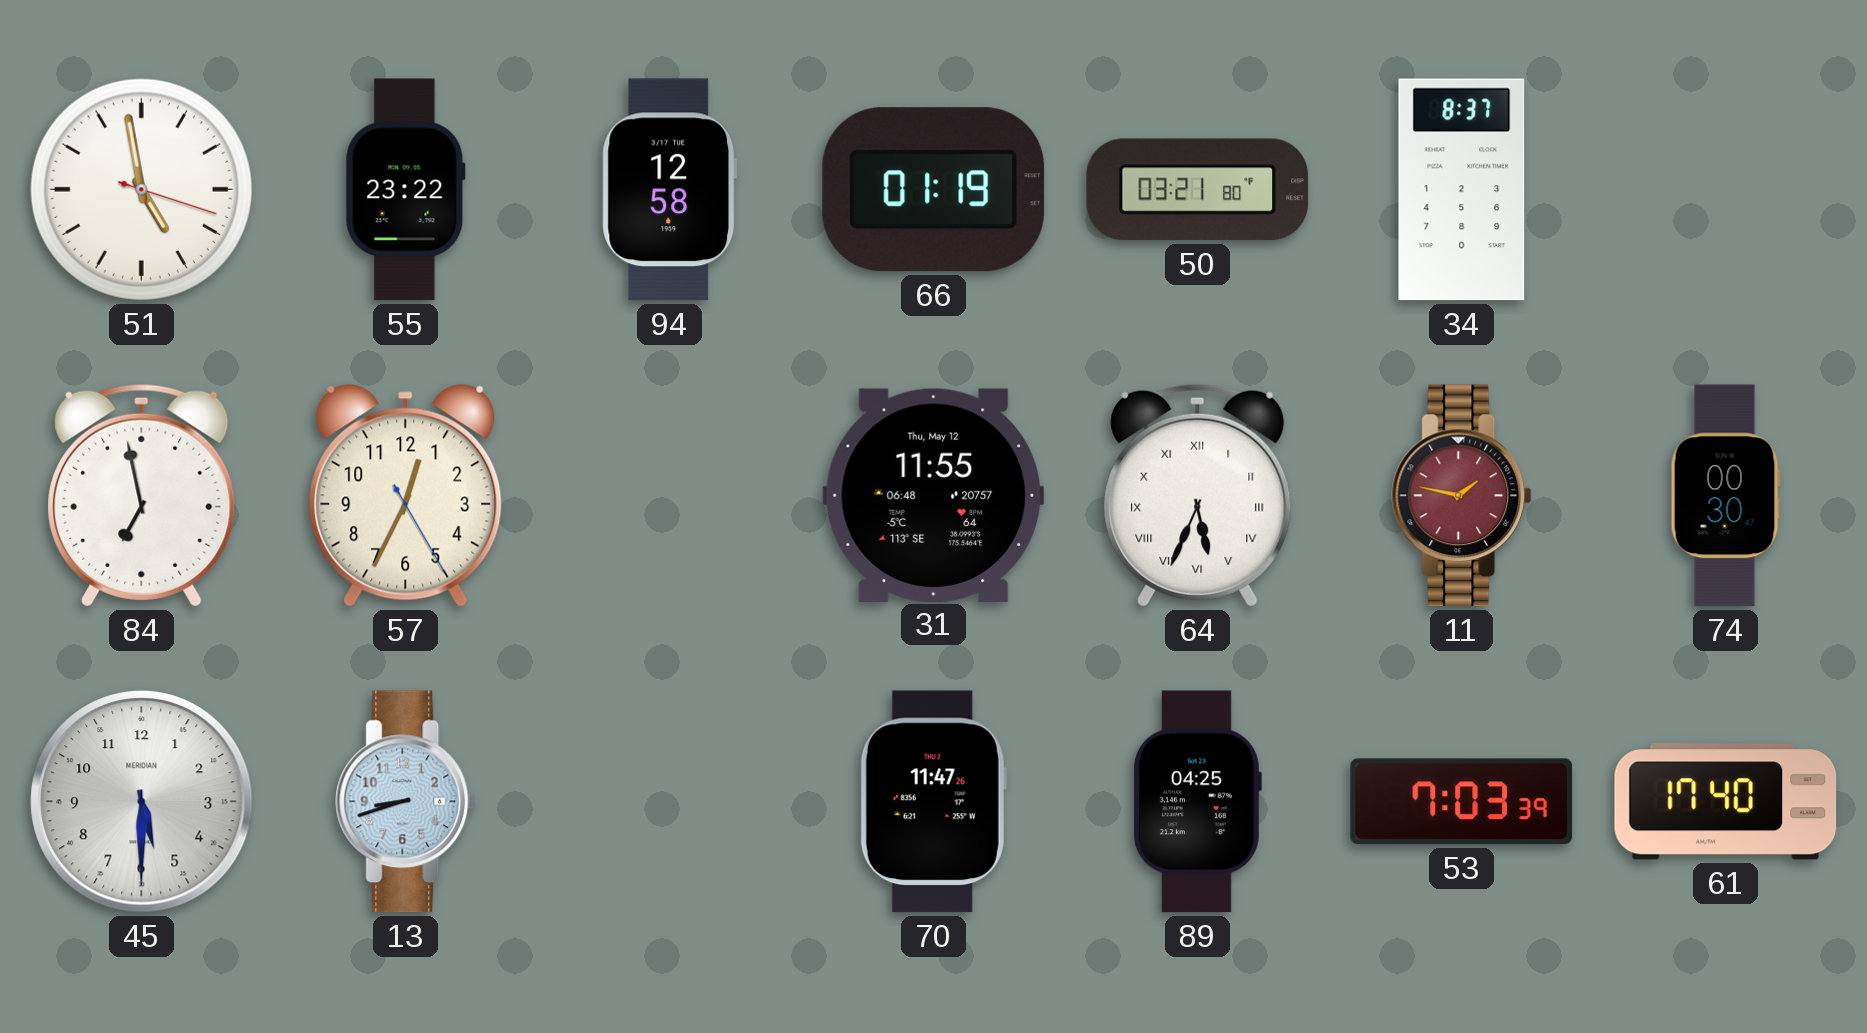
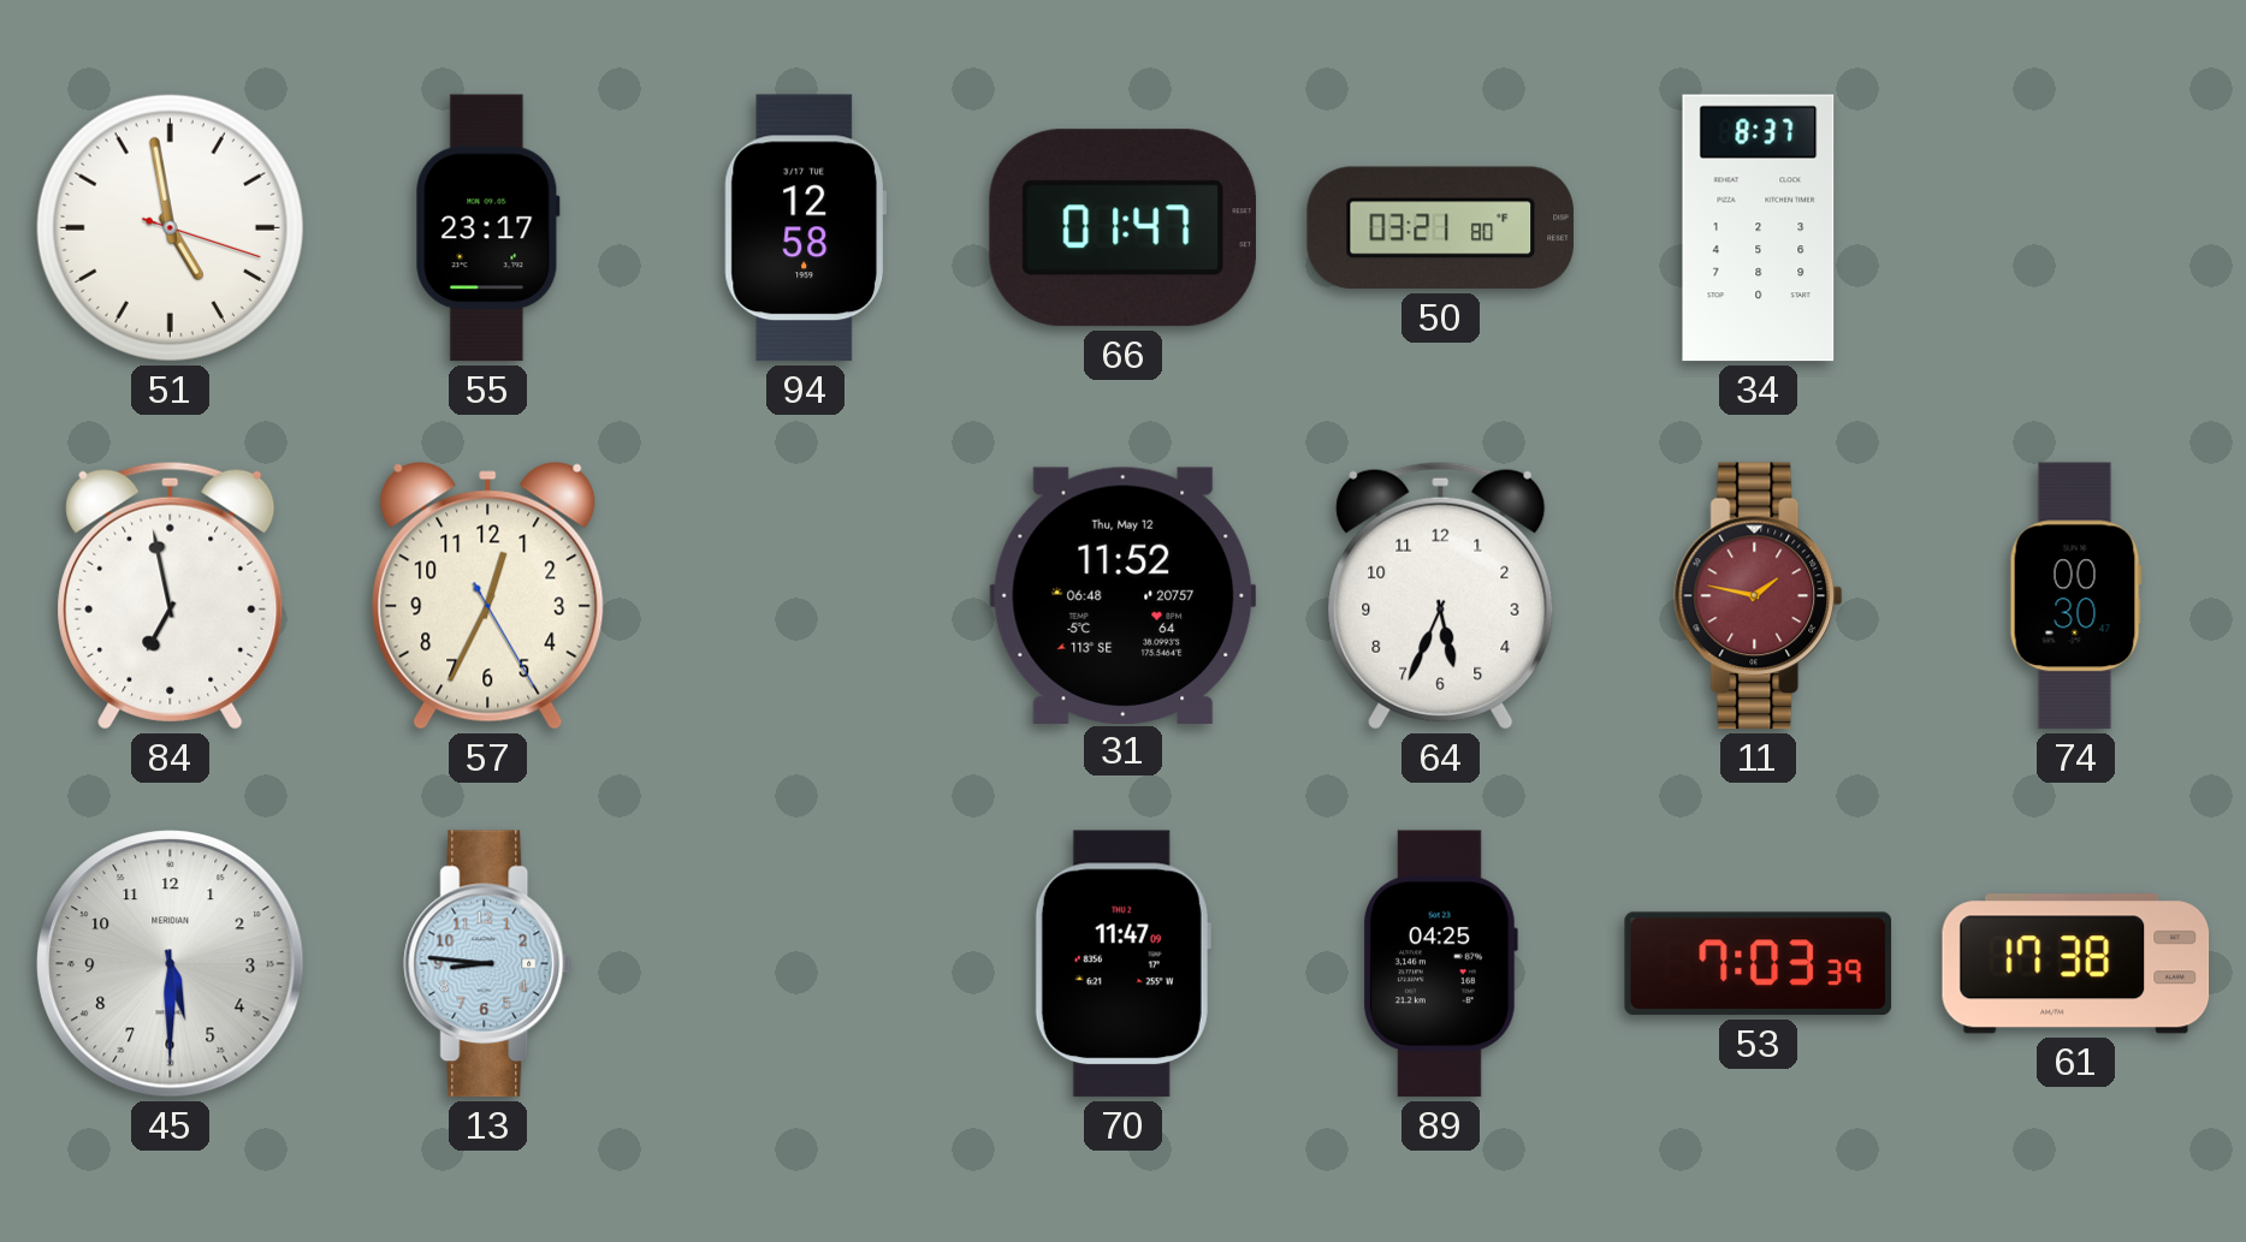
55: 23:22 -> 23:17
66: 01:19 -> 01:47
31: 11:55 -> 11:52
64 numerals: Roman -> Arabic
13: 8:42 -> 8:46
70: 11:47:26 -> 11:47:09
61: 17:40 -> 17:38
